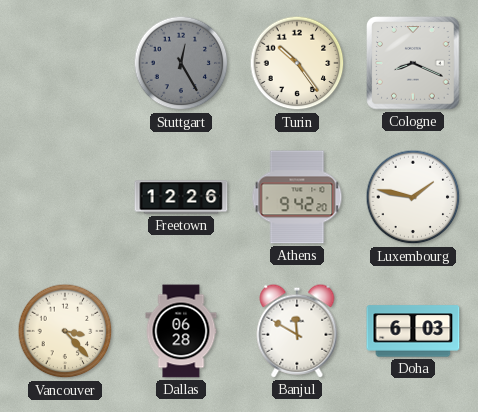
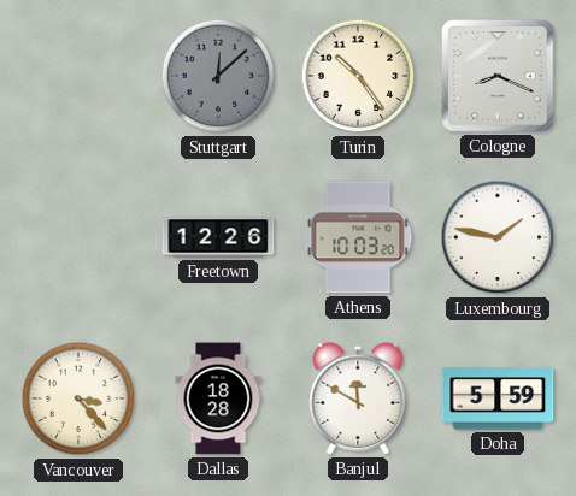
Stuttgart: 12:25 -> 12:08
Athens: 9:42 -> 10:03
Dallas: 06:28 -> 18:28
Doha: 6:03 -> 5:59
